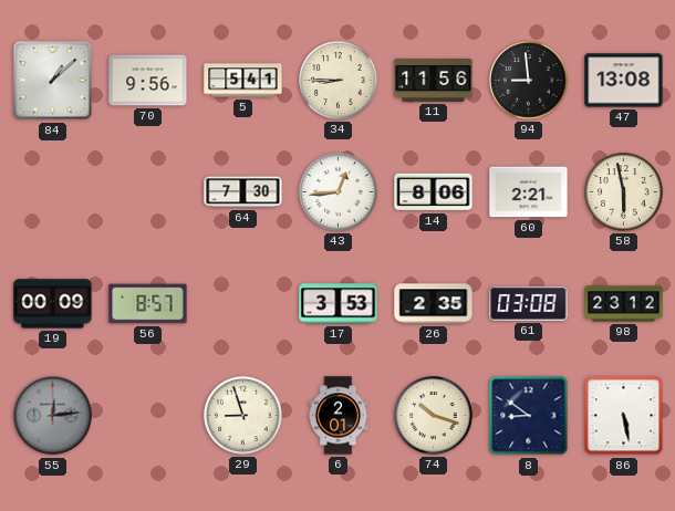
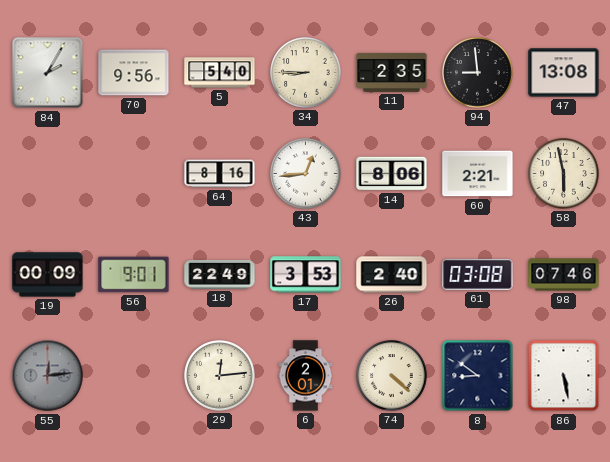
84: 1:08 -> 2:05
5: 5:41 -> 5:40
11: 11:56 -> 2:35
64: 7:30 -> 8:16
56: 8:57 -> 9:01
18: none -> 22:49
26: 2:35 -> 2:40
98: 23:12 -> 07:46
29: 8:57 -> 12:14
74: 10:18 -> 4:22
